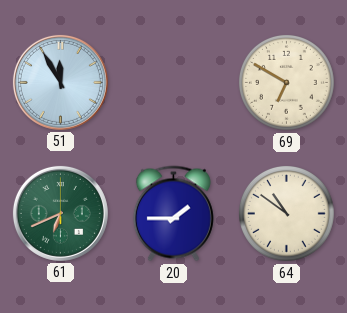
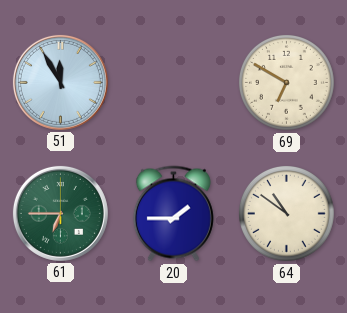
61: 6:41 -> 6:45
